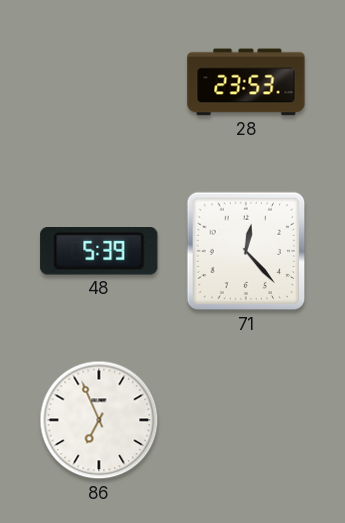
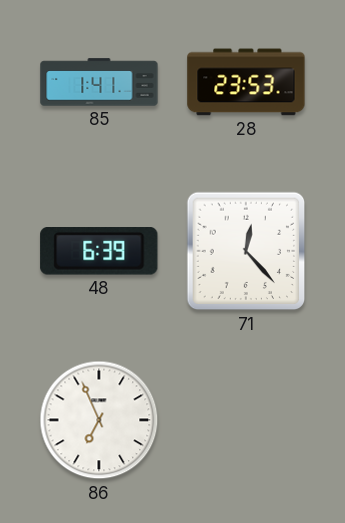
85: none -> 1:41
48: 5:39 -> 6:39
